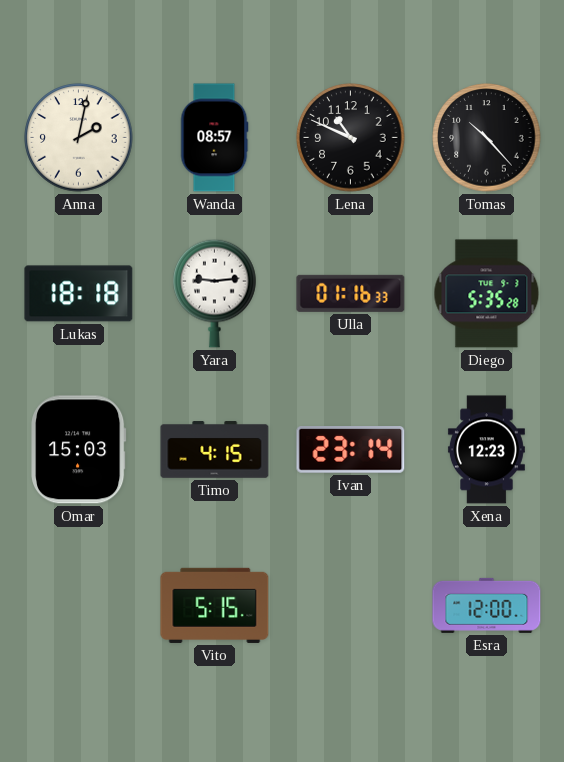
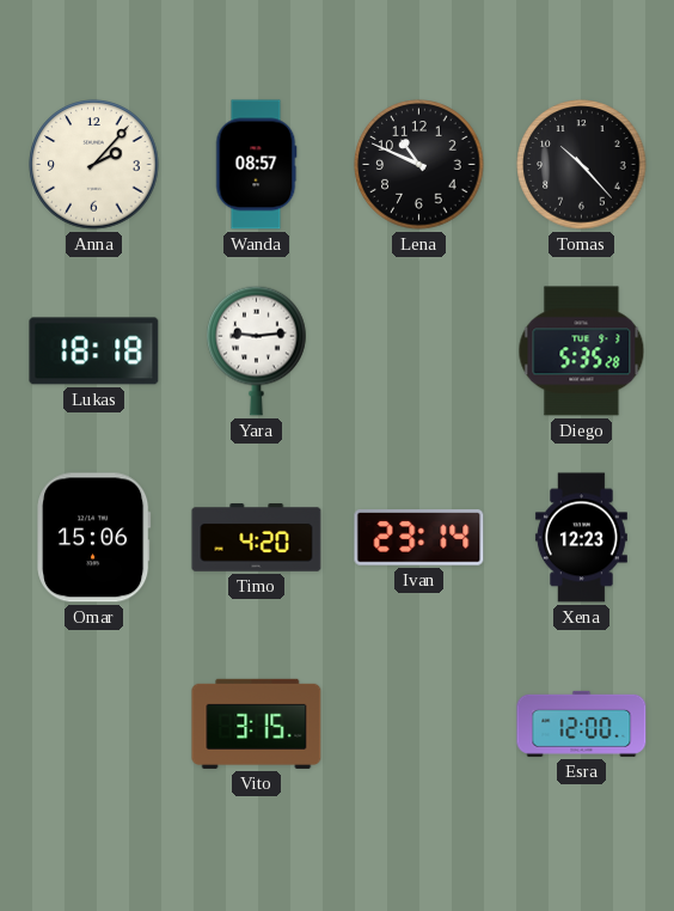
Anna: 2:02 -> 2:07
Ulla: 01:16 -> none
Omar: 15:03 -> 15:06
Timo: 4:15 -> 4:20
Vito: 5:15 -> 3:15
